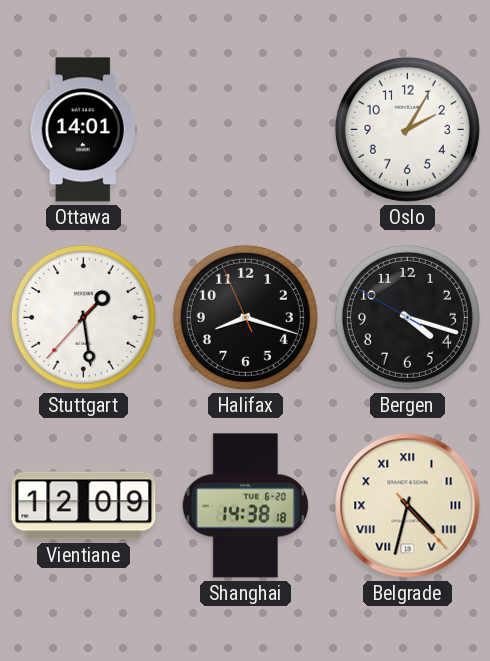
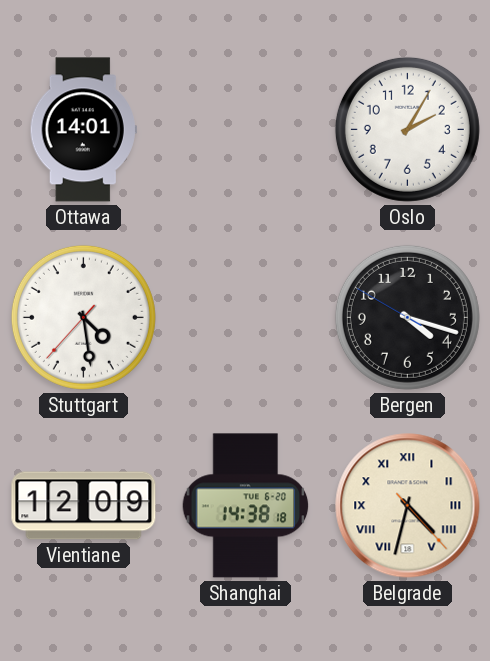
Stuttgart: 1:28 -> 4:28
Halifax: 8:17 -> none
